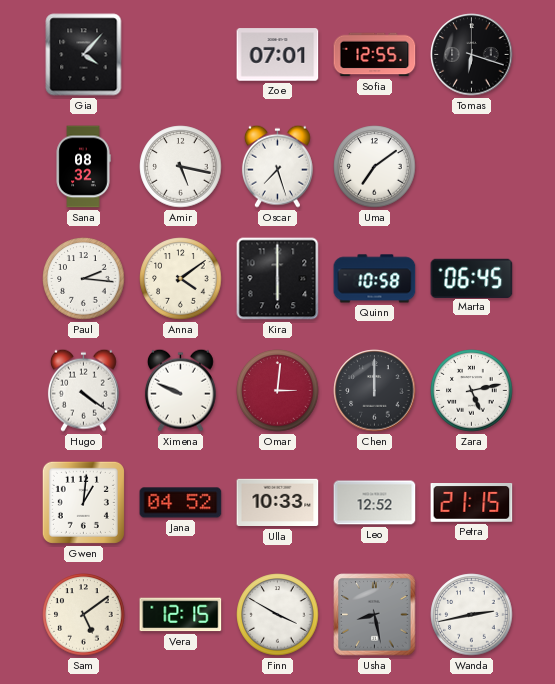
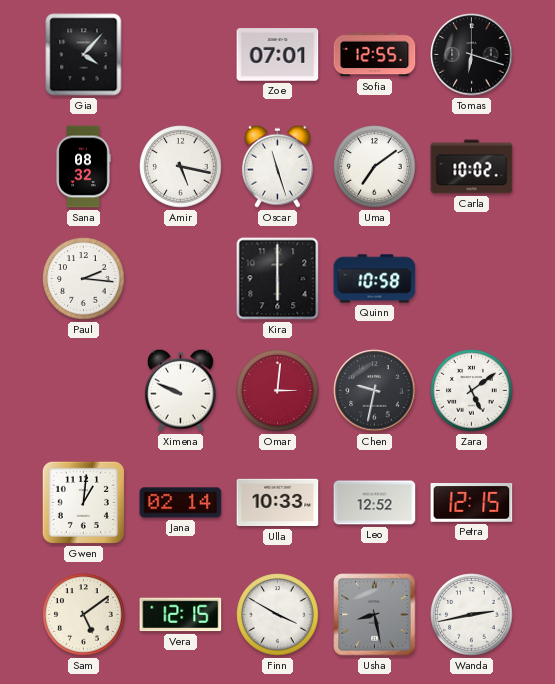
Oscar: 7:27 -> 11:27
Carla: none -> 10:02
Anna: 4:09 -> none
Marta: 06:45 -> none
Hugo: 4:21 -> none
Chen: 12:00 -> 9:32
Zara: 5:13 -> 5:09
Jana: 04:52 -> 02:14
Petra: 21:15 -> 12:15
